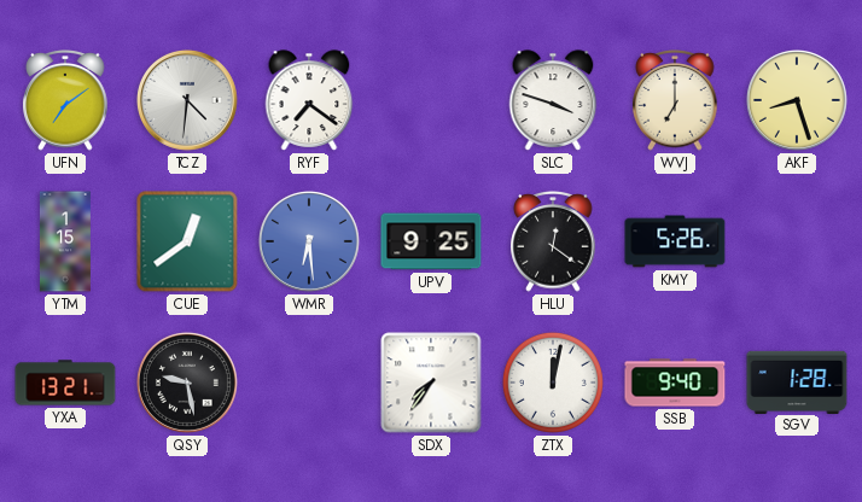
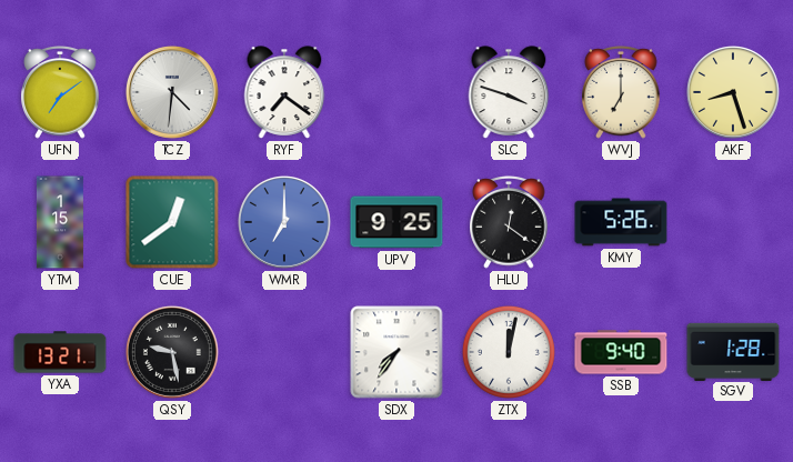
WMR: 6:29 -> 7:00
